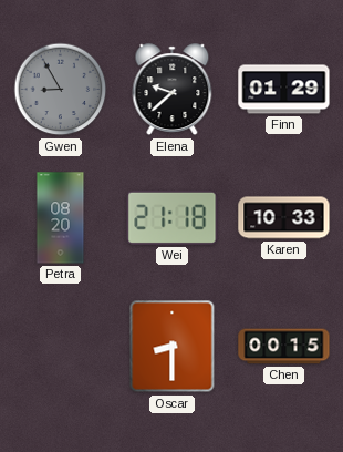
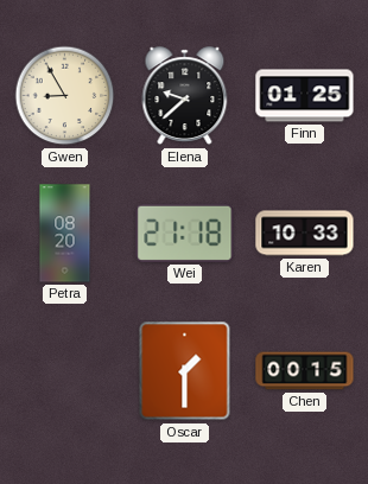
Gwen dial: grey -> cream
Finn: 01:29 -> 01:25
Oscar: 8:30 -> 1:30
